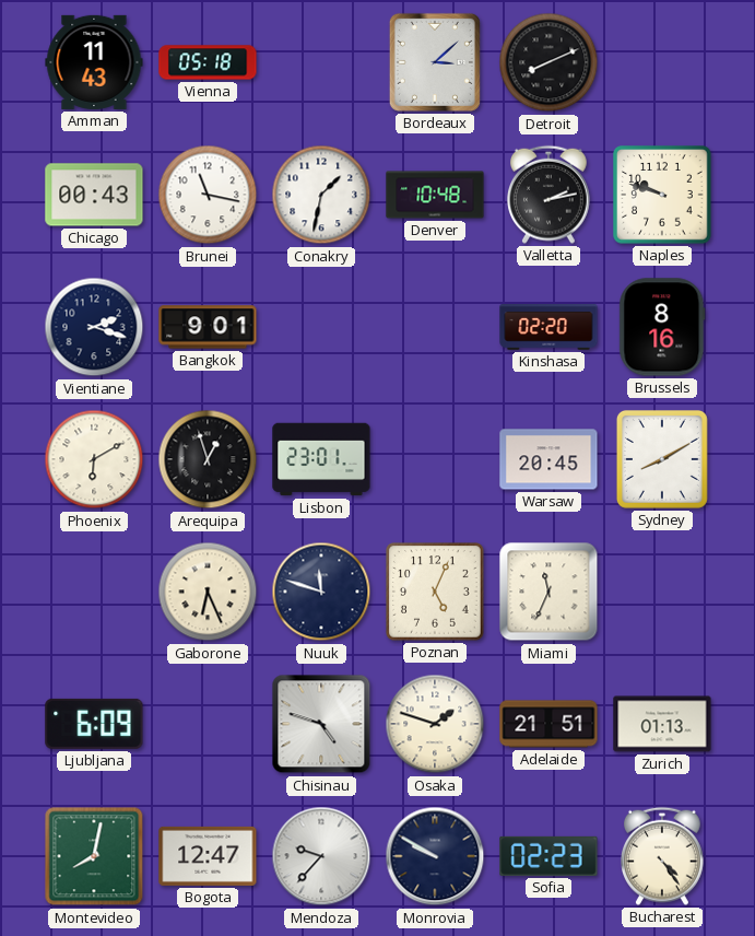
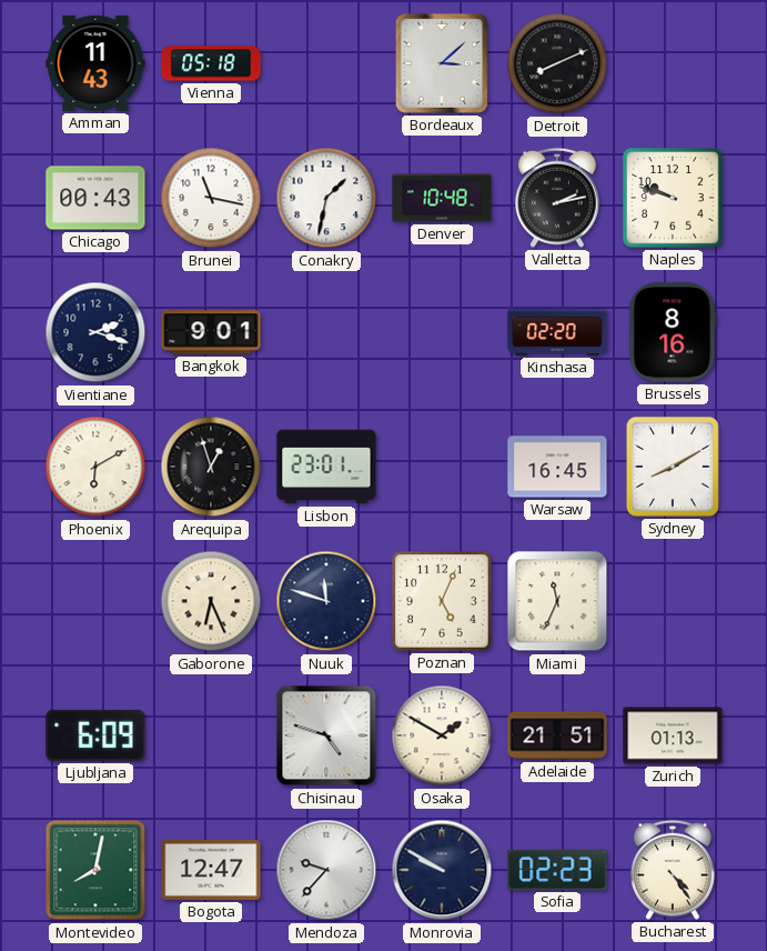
Warsaw: 20:45 -> 16:45
Osaka: 1:48 -> 1:50
